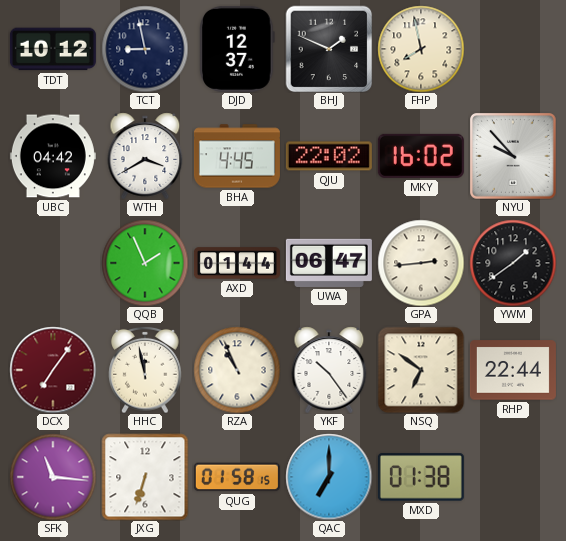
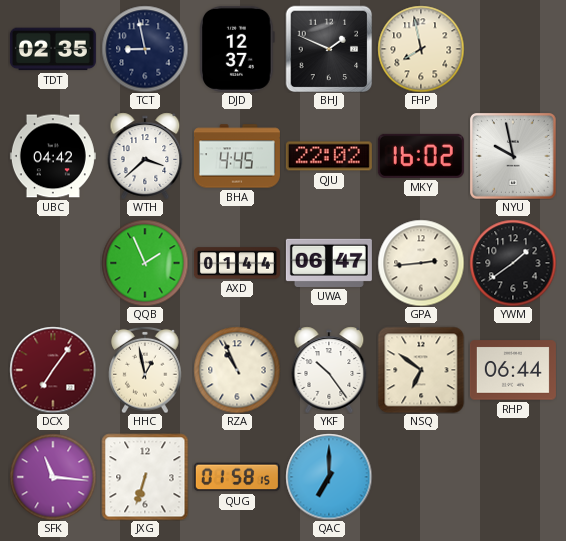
TDT: 10:12 -> 02:35
WTH: 3:40 -> 3:38
NYU: 9:53 -> 9:58
HHC: 11:58 -> 12:58
RHP: 22:44 -> 06:44
MXD: 01:38 -> none
